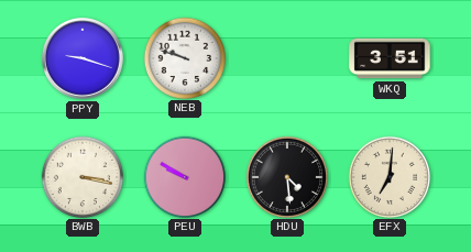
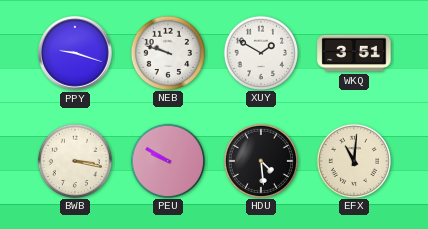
XUY: none -> 1:50
EFX: 7:01 -> 11:01
